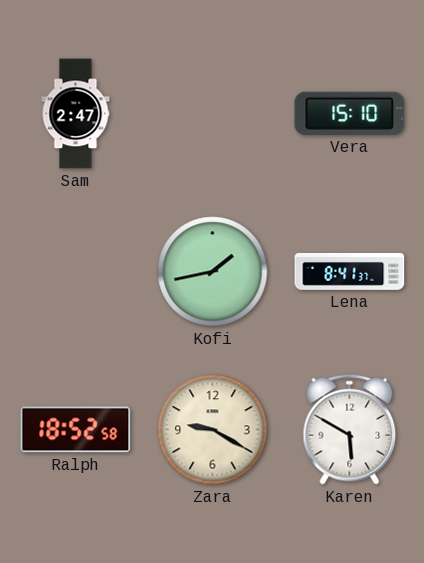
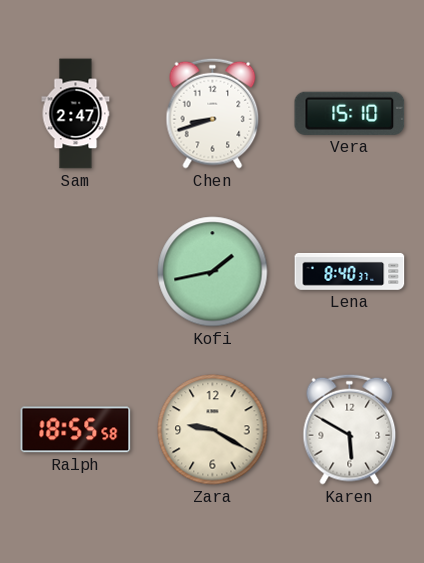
Chen: none -> 8:42
Lena: 8:41 -> 8:40
Ralph: 18:52 -> 18:55
